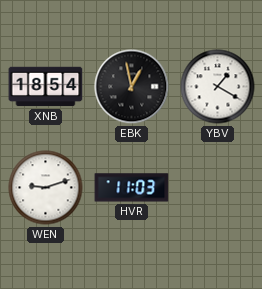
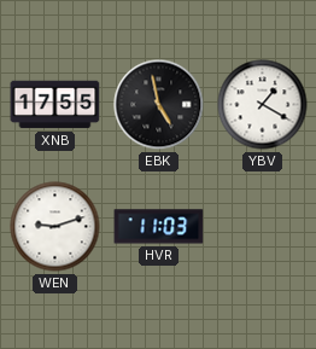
XNB: 18:54 -> 17:55
EBK: 12:58 -> 4:58
